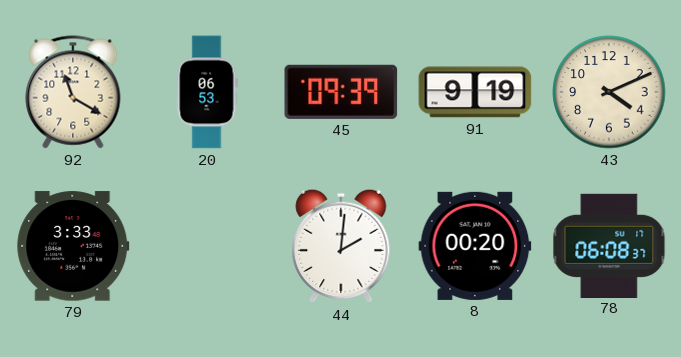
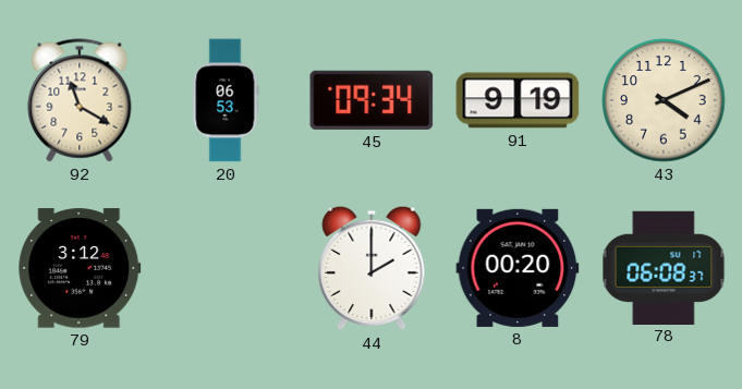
45: 09:39 -> 09:34
79: 3:33 -> 3:12
44: 2:01 -> 2:00
